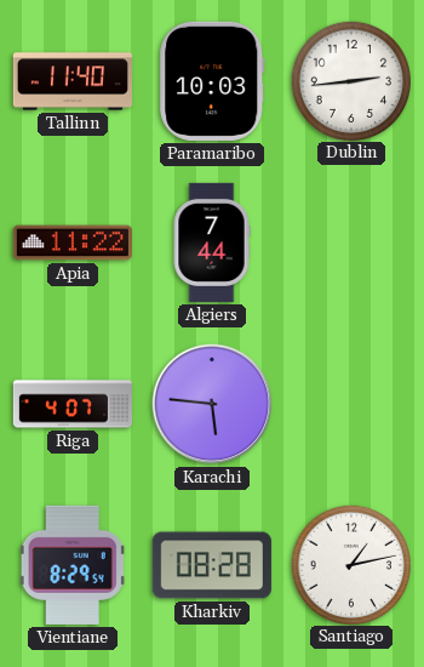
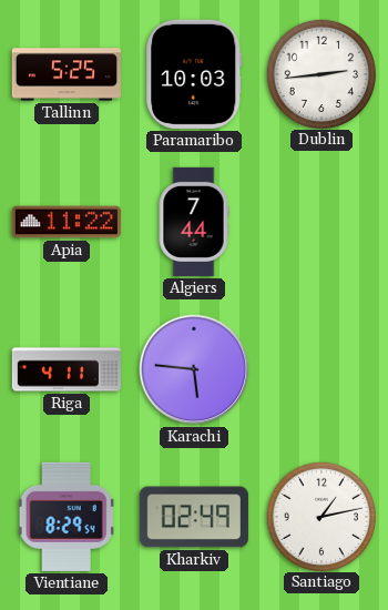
Tallinn: 11:40 -> 5:25
Riga: 4:07 -> 4:11
Kharkiv: 08:28 -> 02:49
